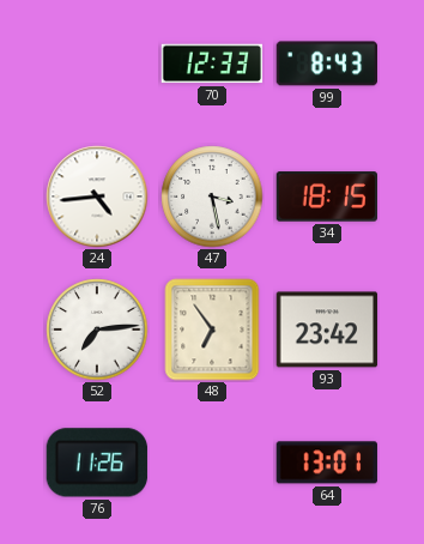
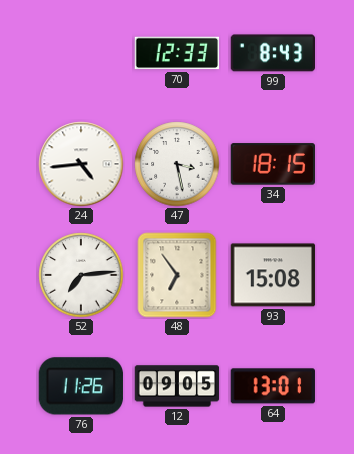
93: 23:42 -> 15:08
12: none -> 09:05
